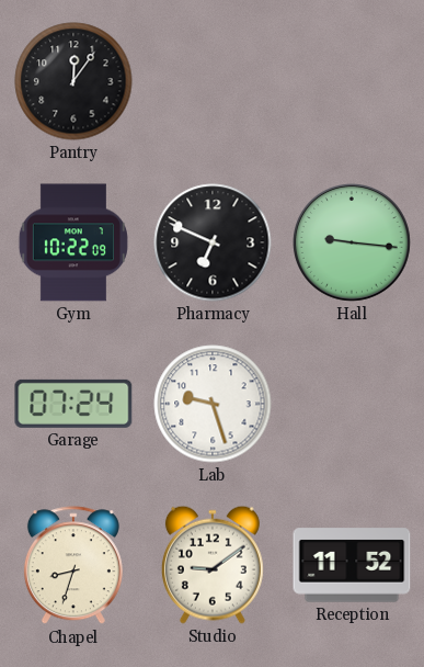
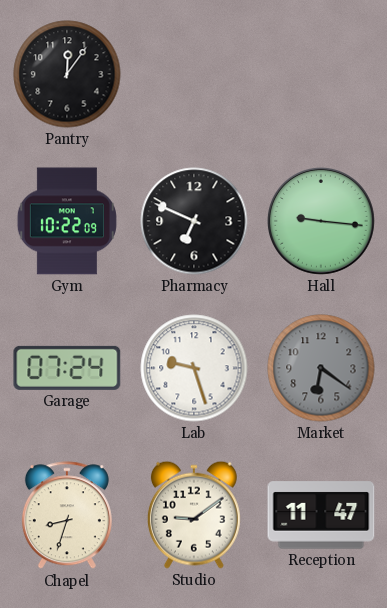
Market: none -> 6:21
Reception: 11:52 -> 11:47
